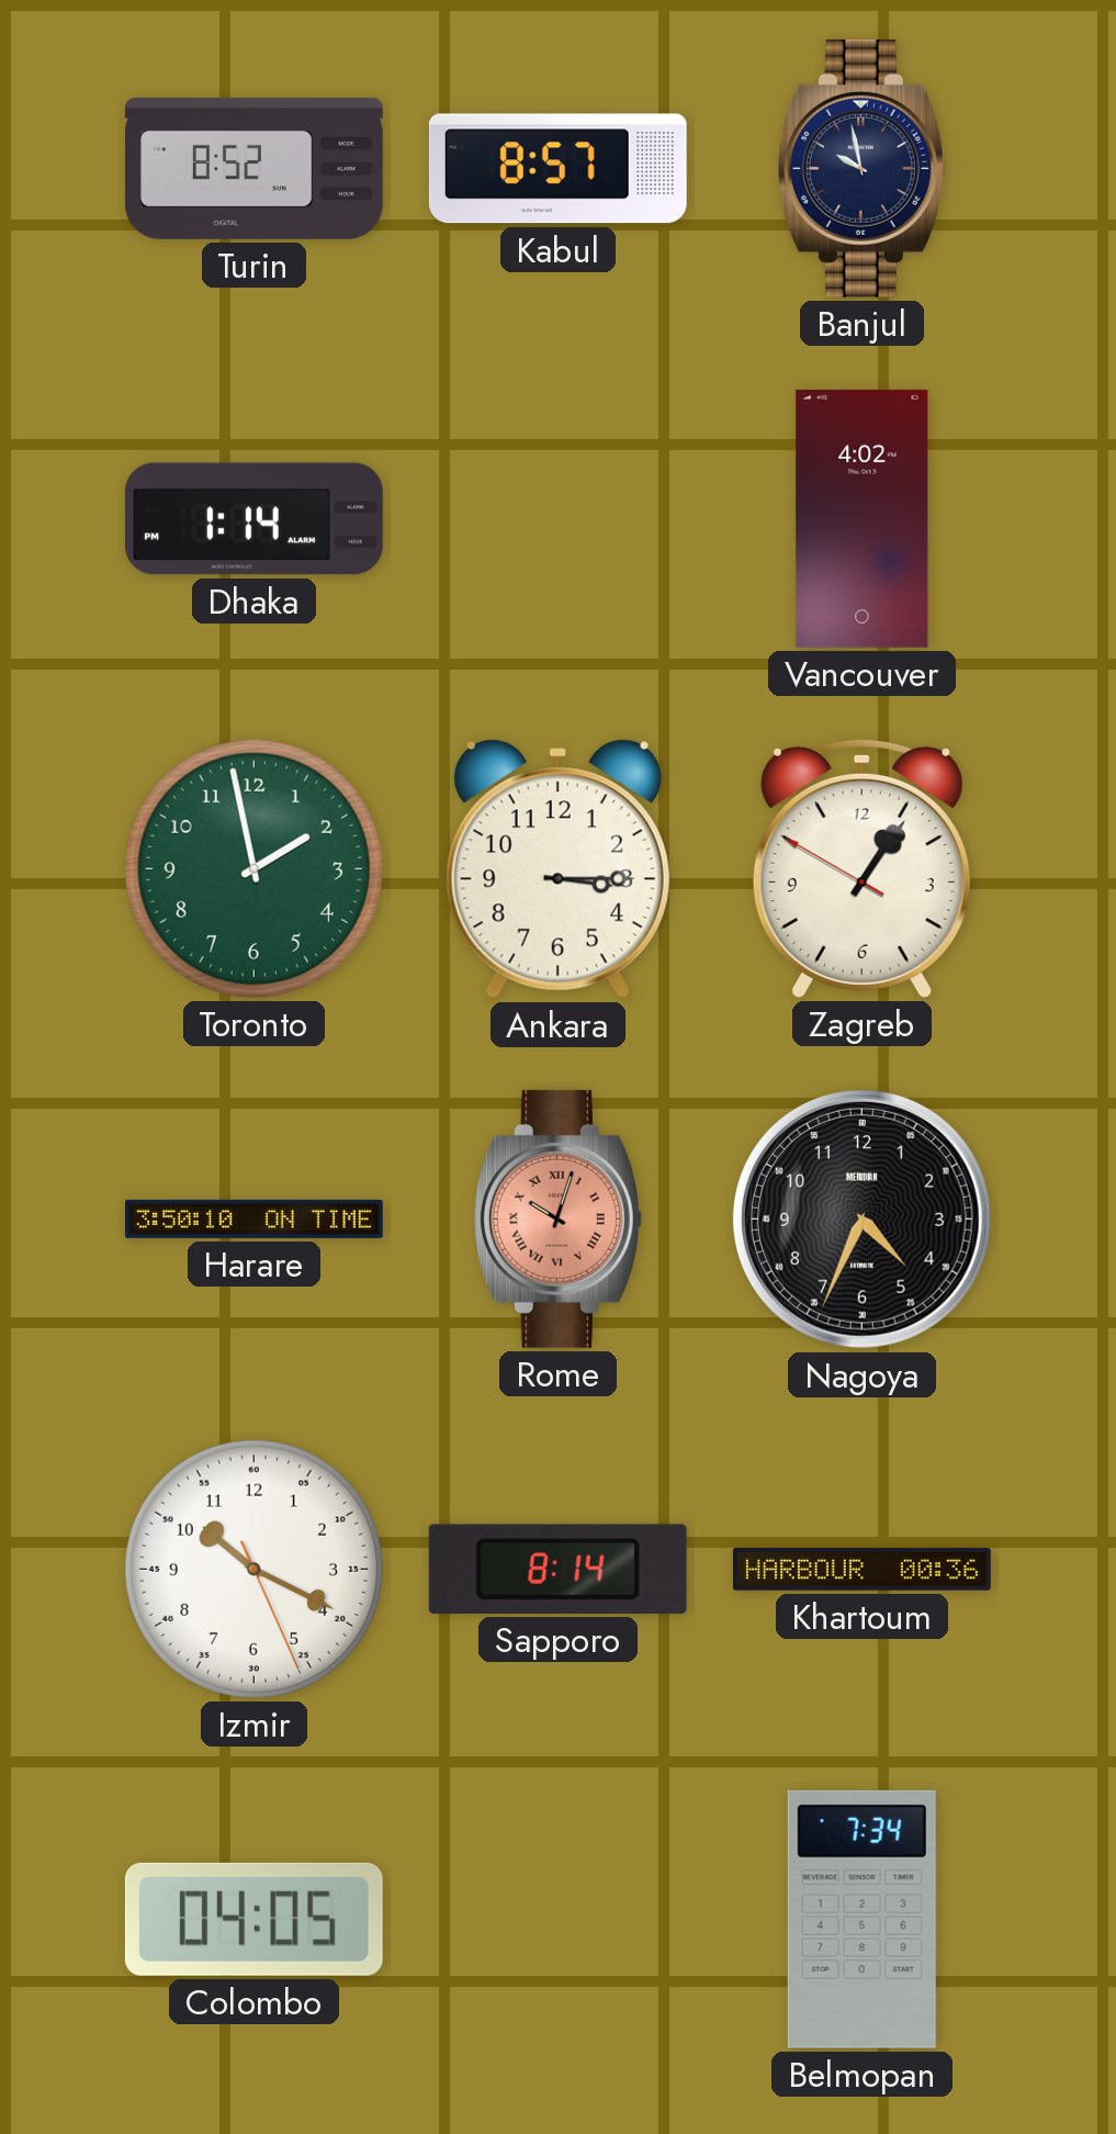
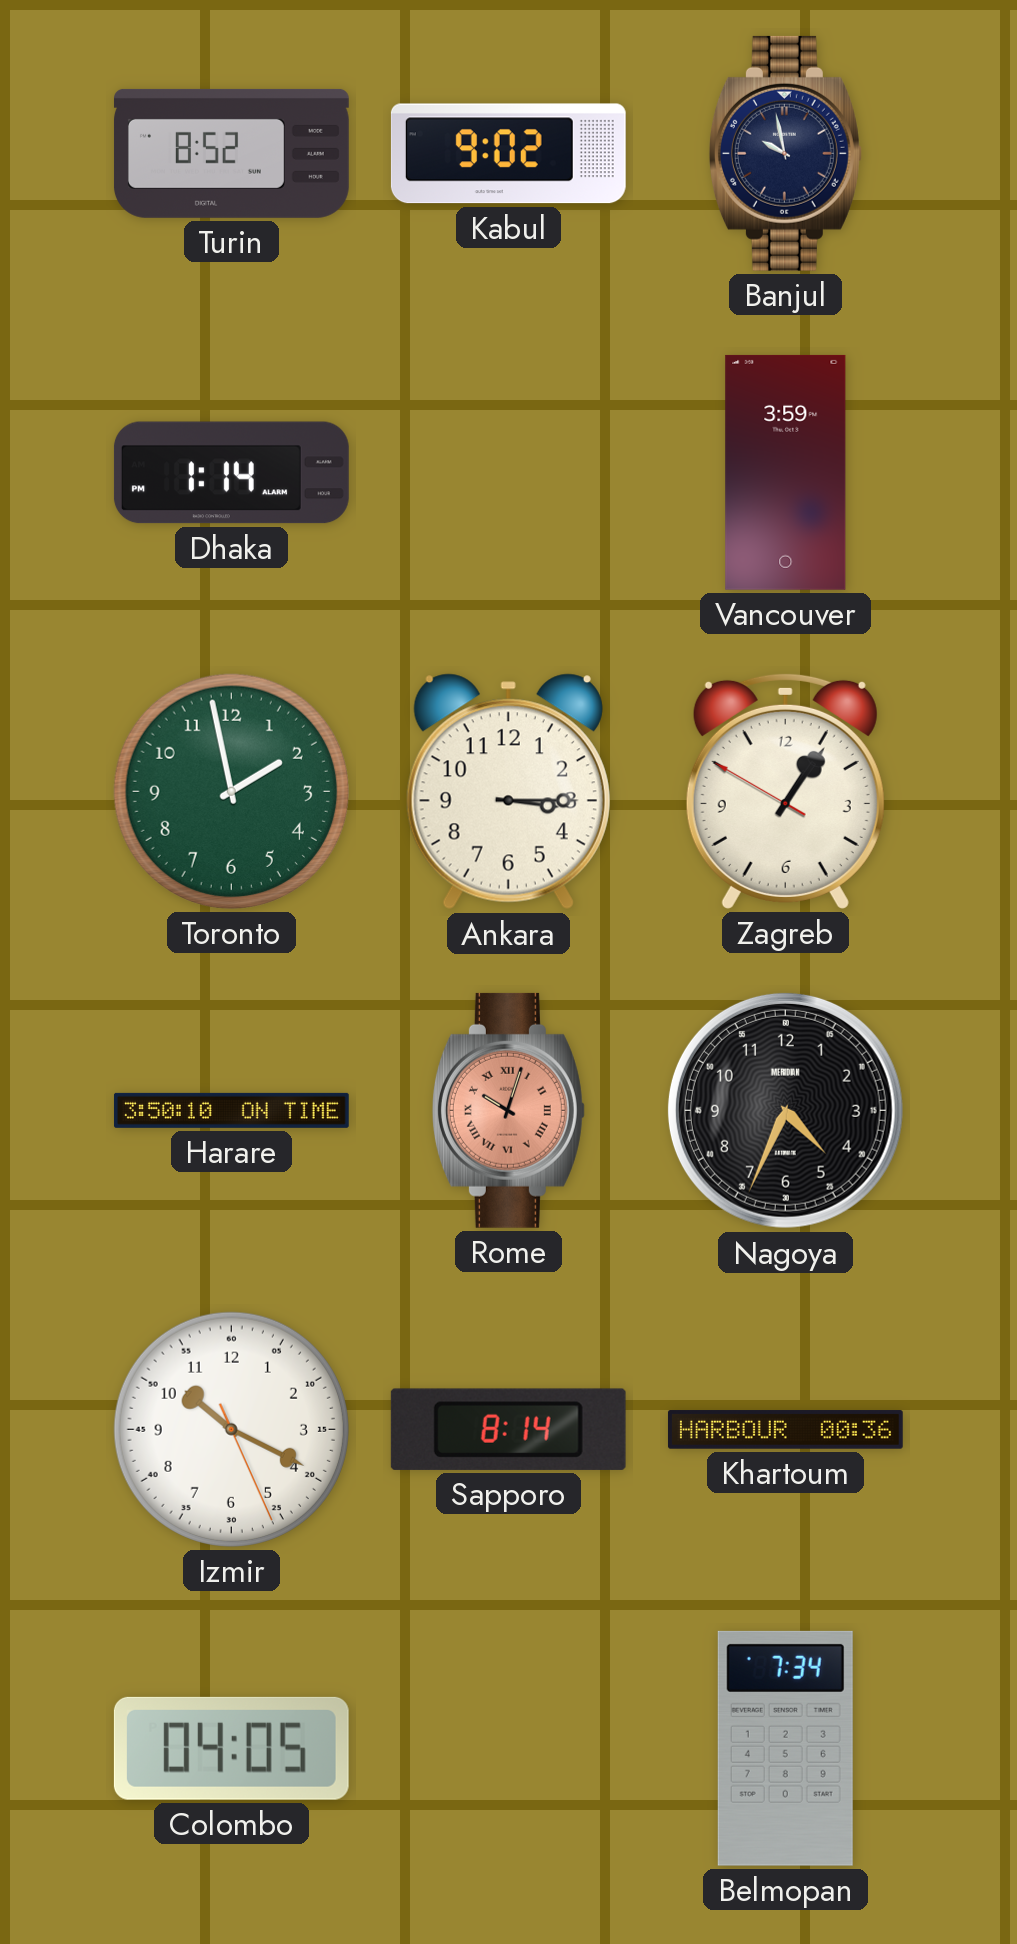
Kabul: 8:57 -> 9:02
Vancouver: 4:02 -> 3:59
